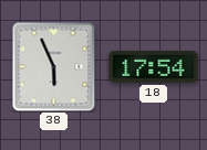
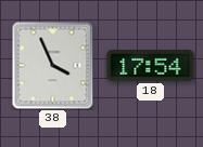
38: 5:56 -> 3:56
